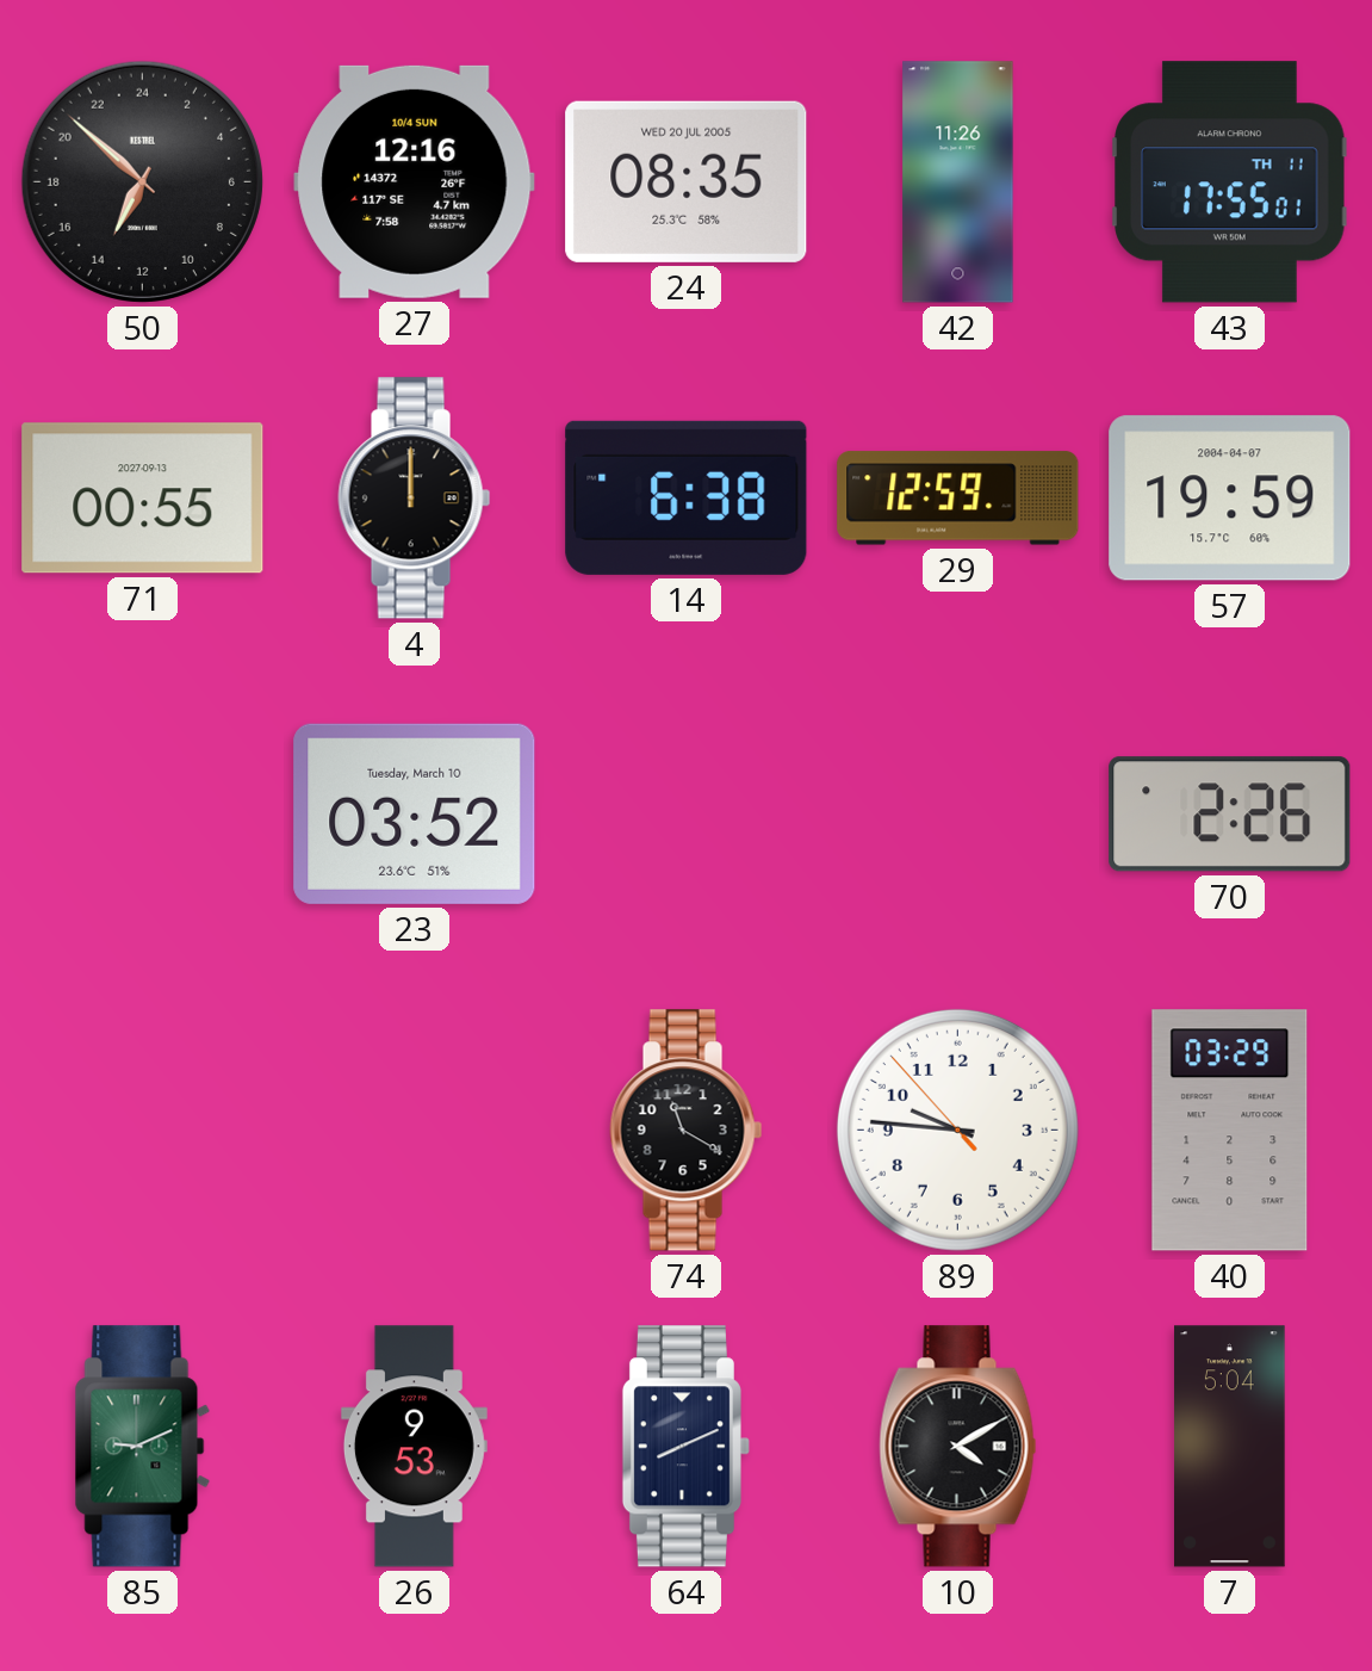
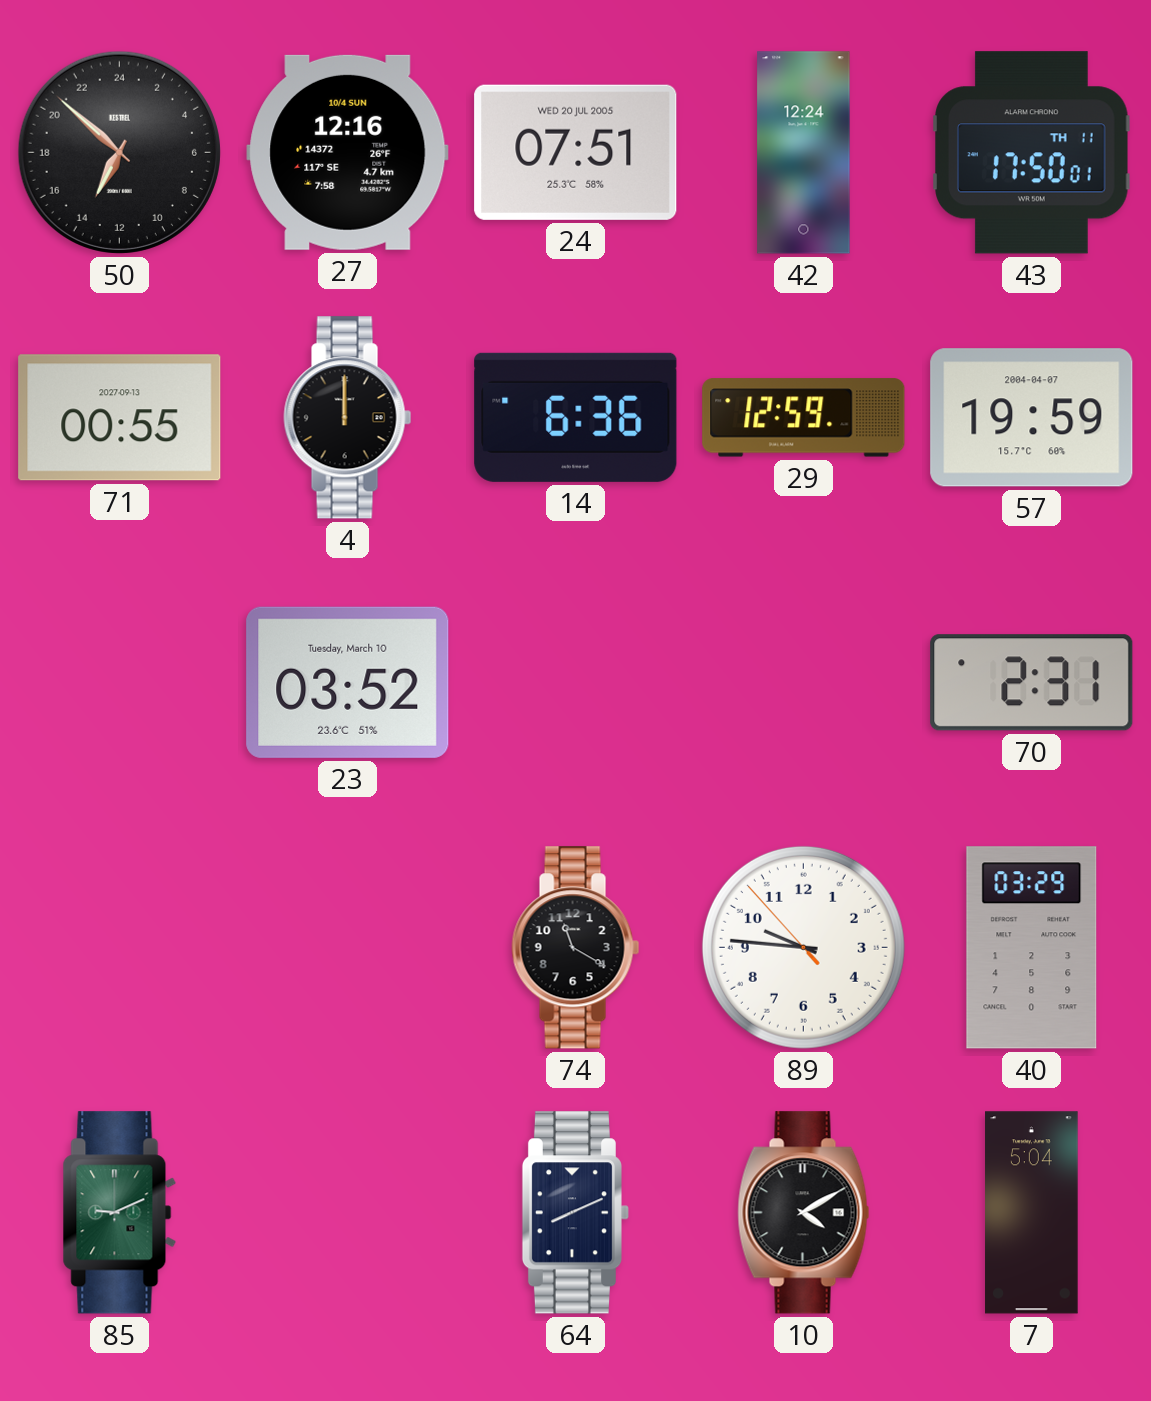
24: 08:35 -> 07:51
42: 11:26 -> 12:24
43: 17:55 -> 17:50
14: 6:38 -> 6:36
70: 2:26 -> 2:31
26: 9:53 -> none
